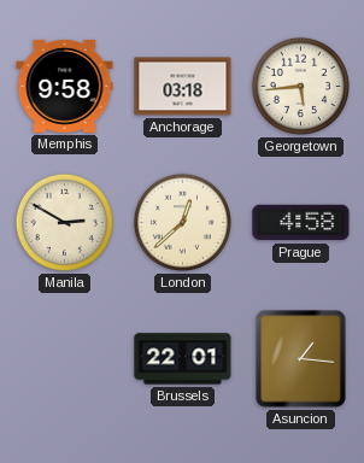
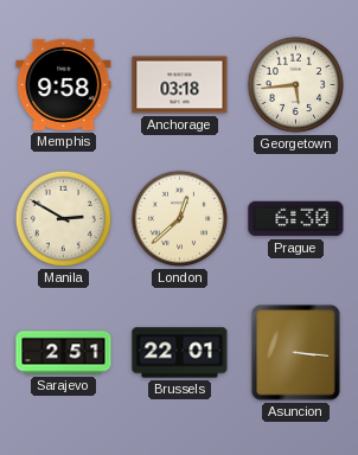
Prague: 4:58 -> 6:30
Sarajevo: none -> 2:51
Asuncion: 1:16 -> 3:16
